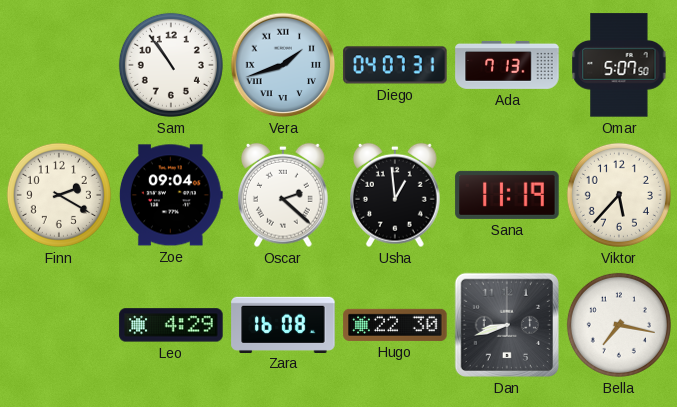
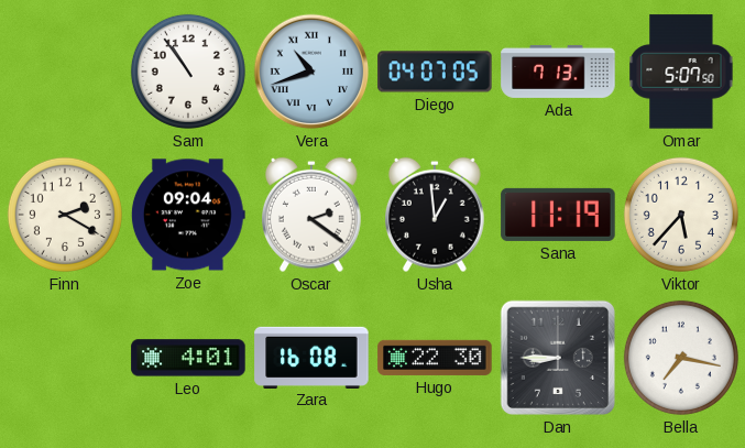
Vera: 1:42 -> 10:42
Diego: 04:07:31 -> 04:07:05
Oscar: 2:22 -> 2:21
Leo: 4:29 -> 4:01
Dan: 8:42 -> 8:45
